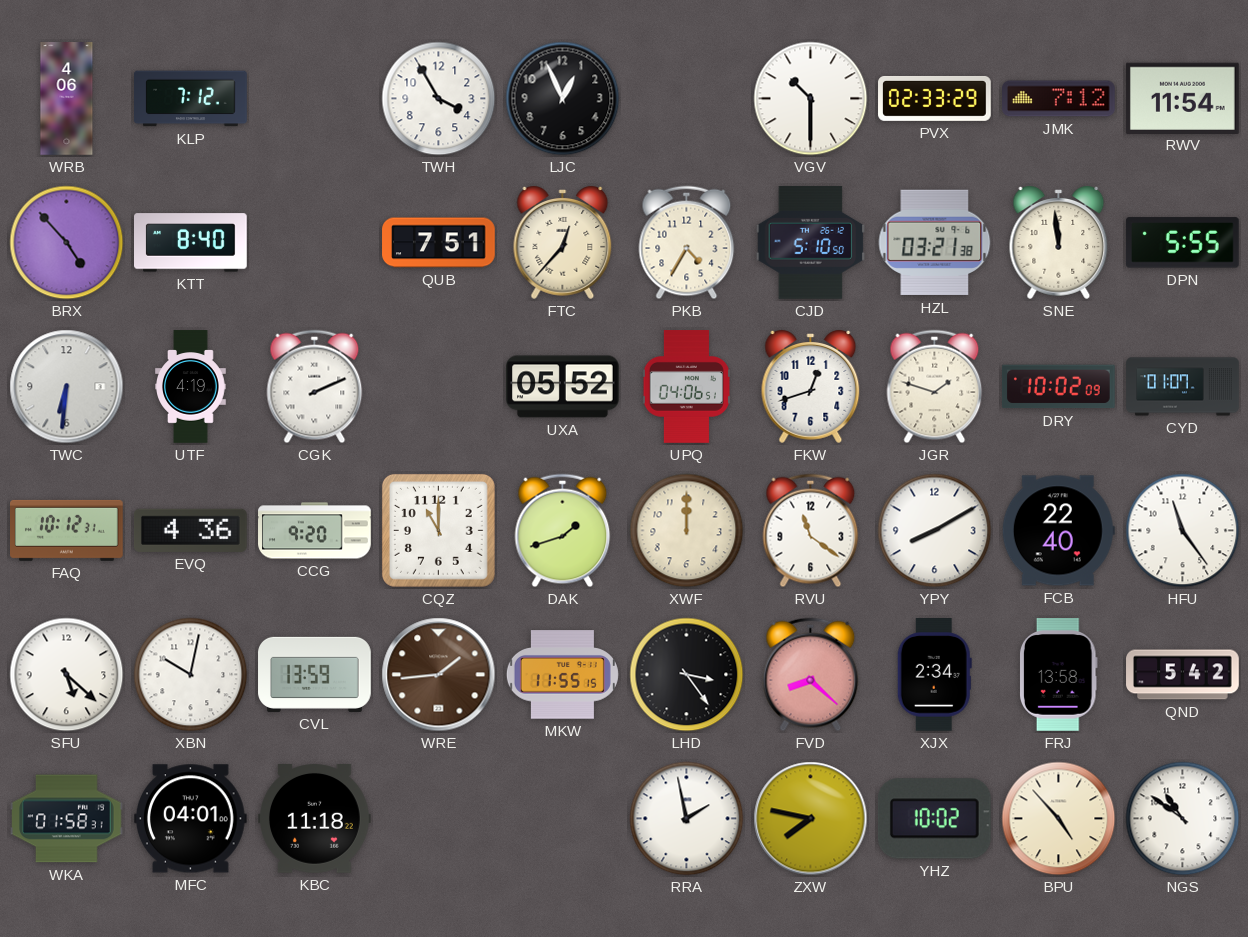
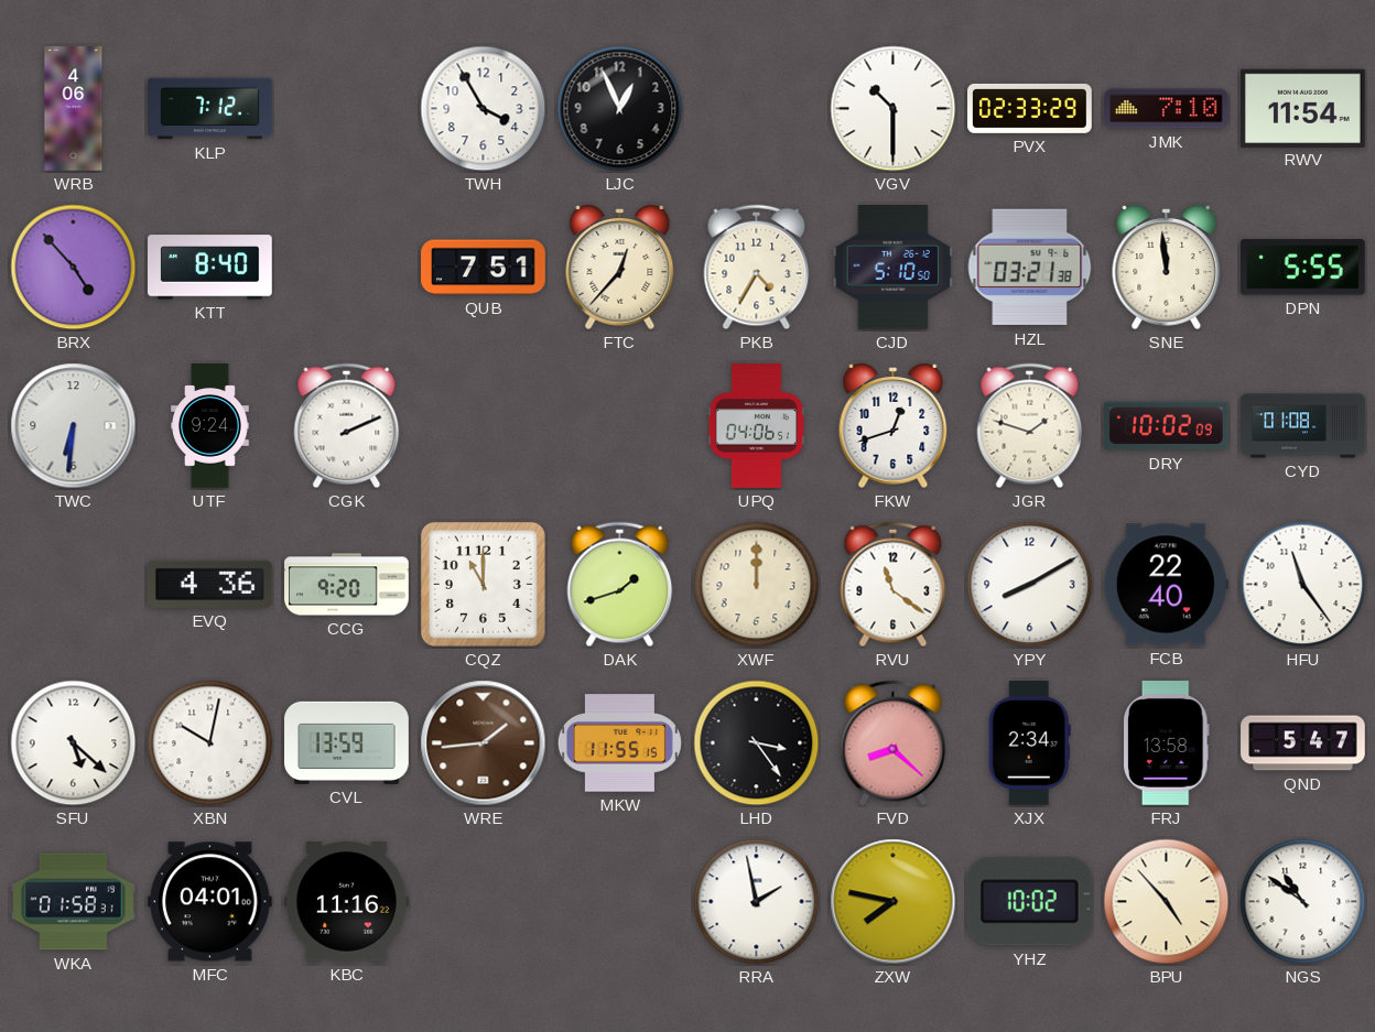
JMK: 7:12 -> 7:10
UTF: 4:19 -> 9:24
UXA: 05:52 -> none
CYD: 01:07 -> 01:08
FAQ: 10:12 -> none
QND: 5:42 -> 5:47
KBC: 11:18 -> 11:16
